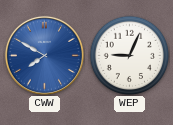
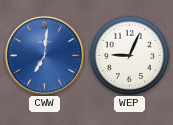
CWW: 7:50 -> 7:01
